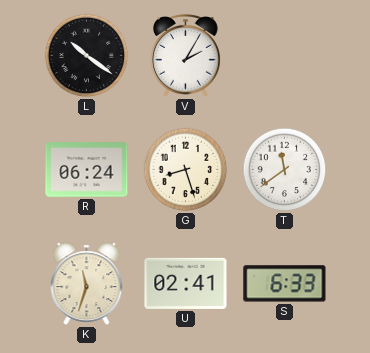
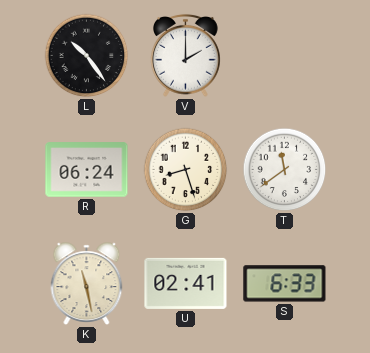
L: 10:21 -> 10:24
V: 2:05 -> 2:00
K: 11:33 -> 11:28
